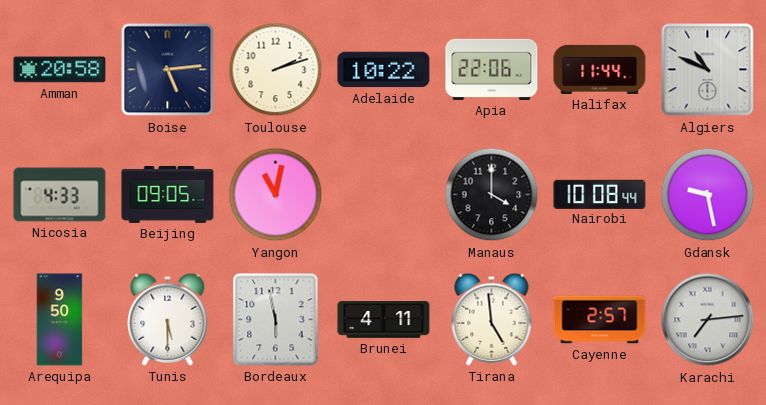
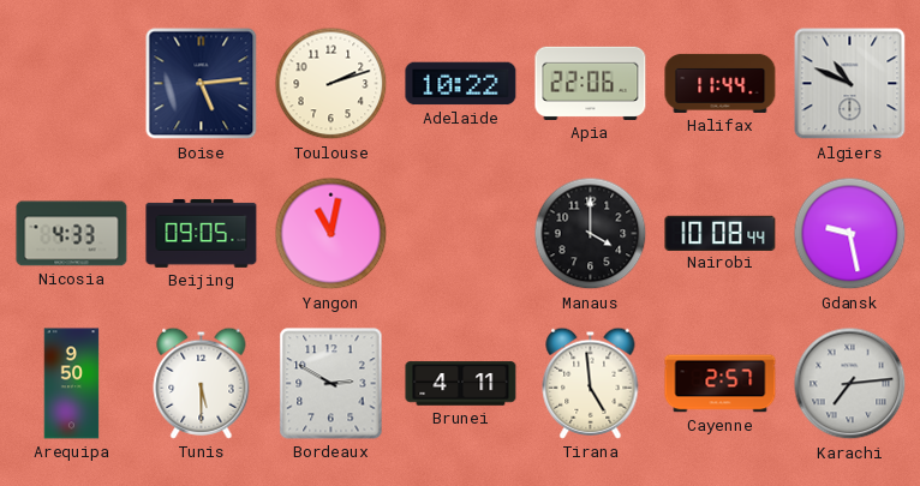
Amman: 20:58 -> none
Bordeaux: 5:58 -> 2:50
